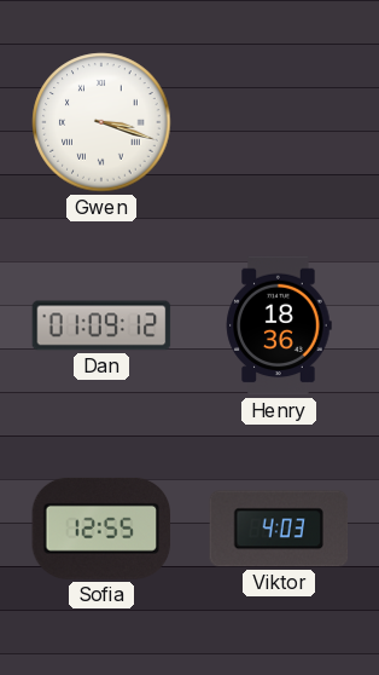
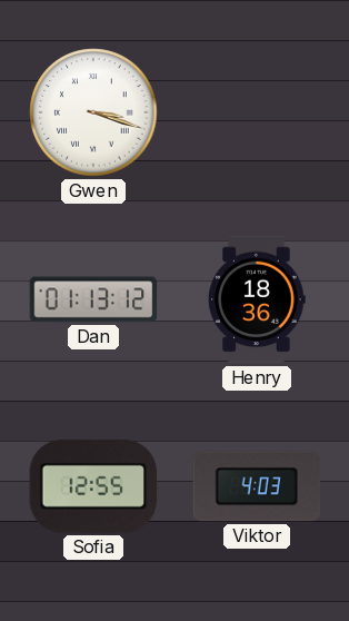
Dan: 01:09 -> 01:13
